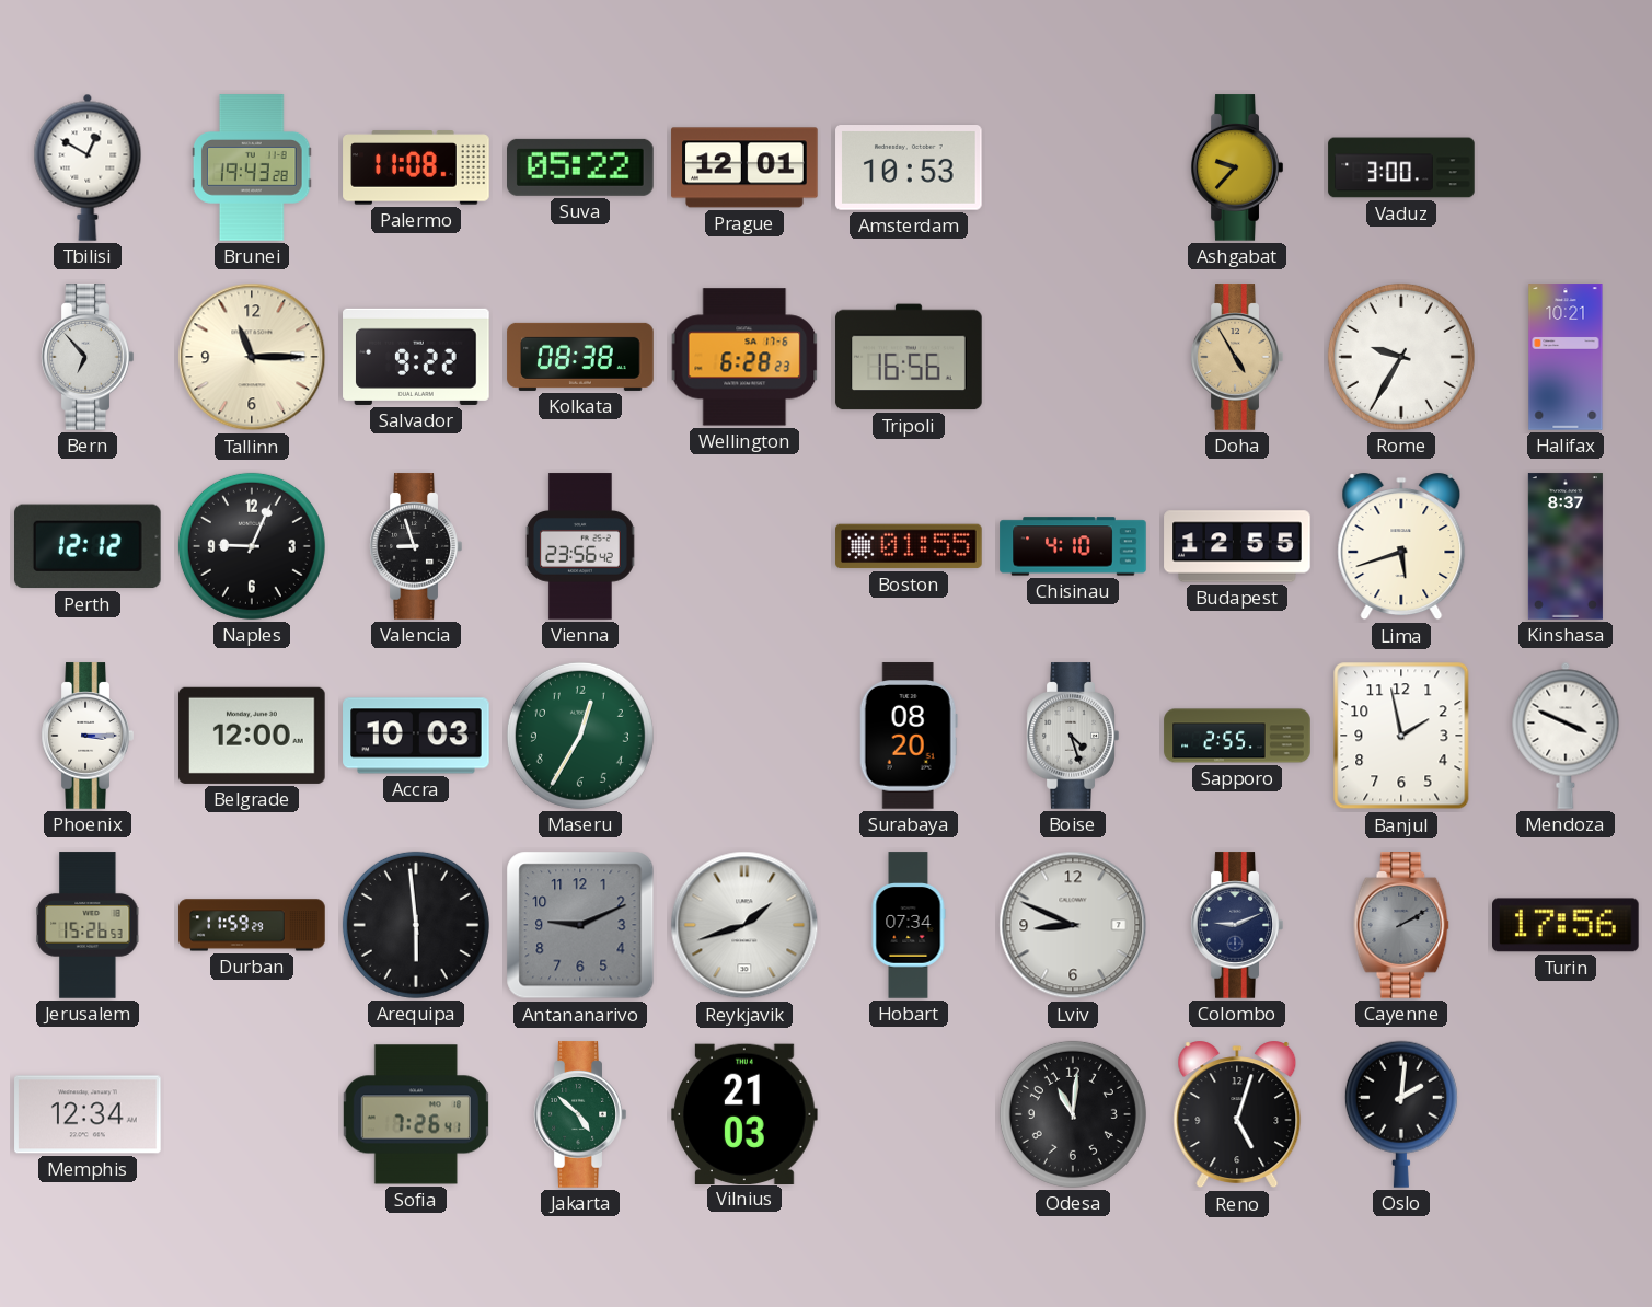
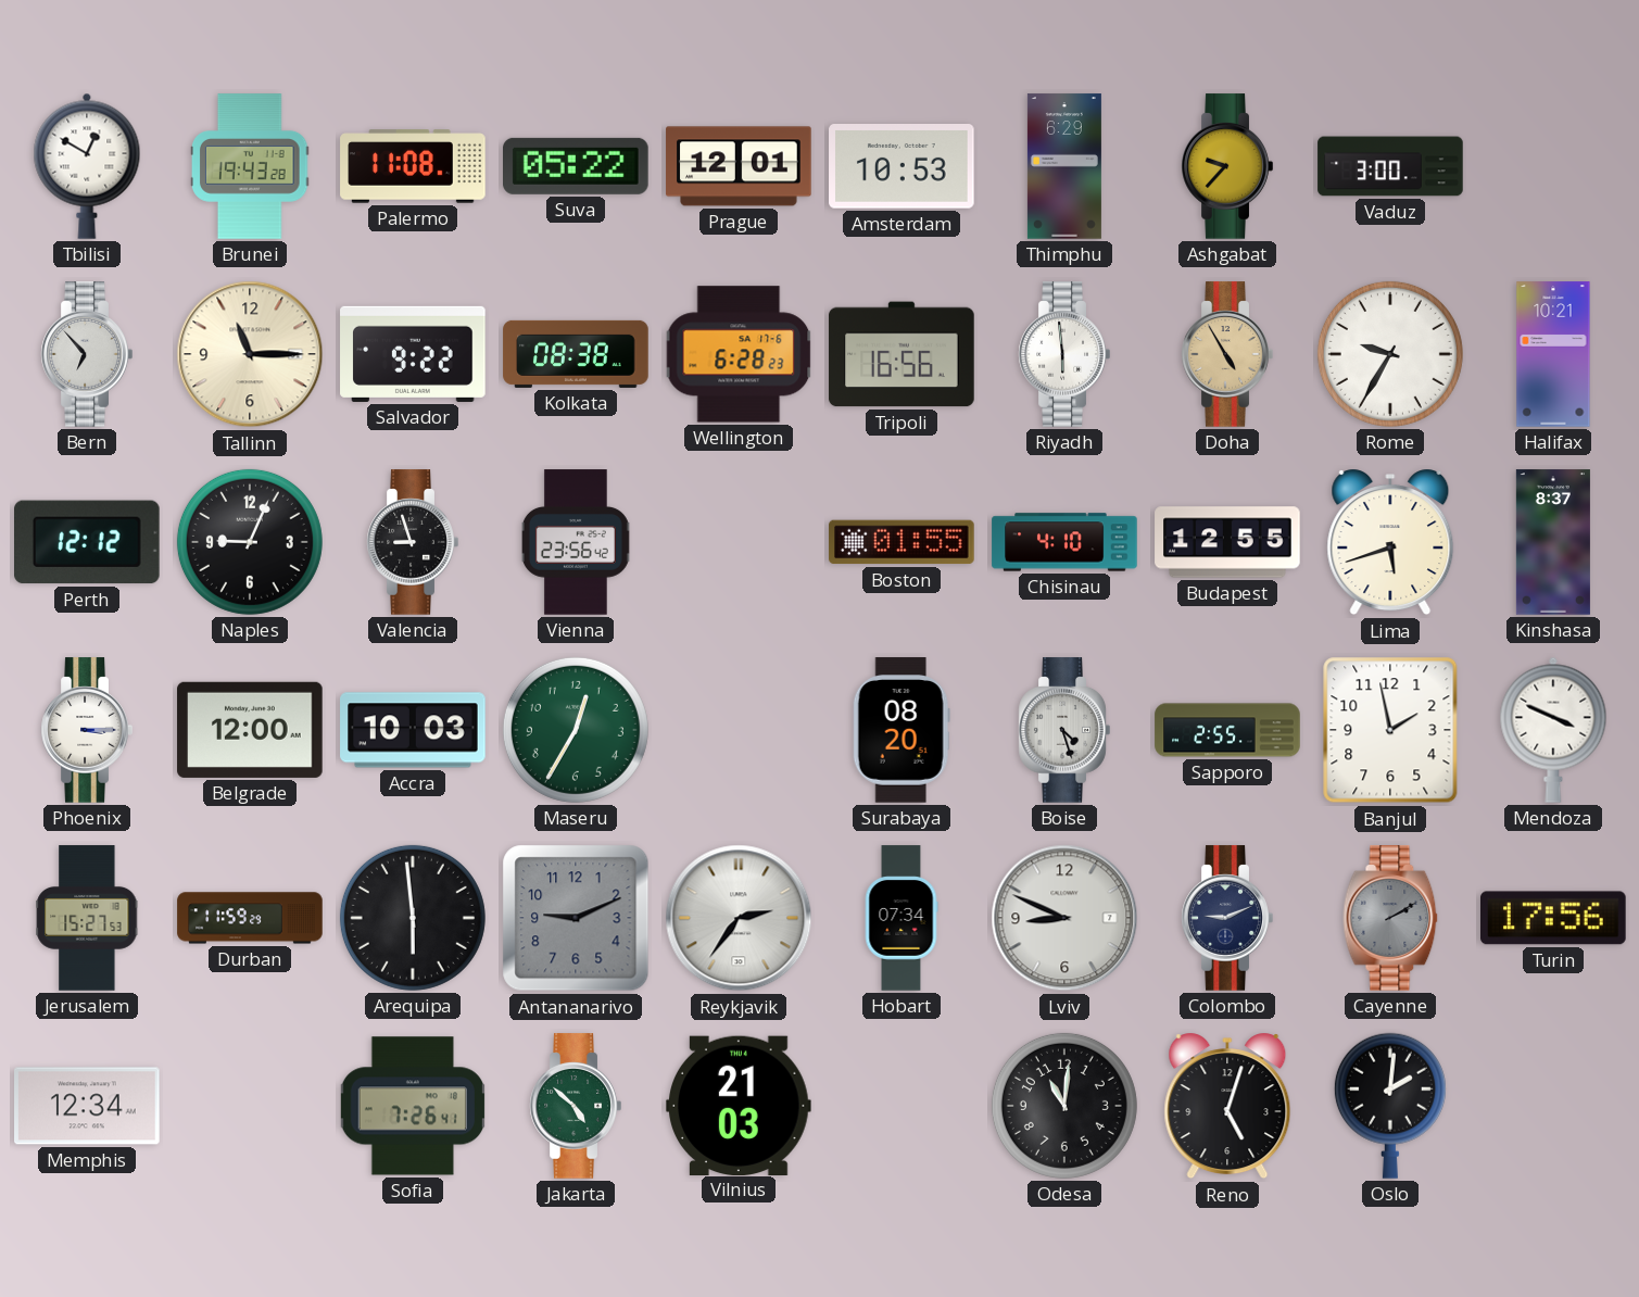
Thimphu: none -> 6:29
Riyadh: none -> 5:59
Jerusalem: 15:26 -> 15:27
Reykjavik: 1:42 -> 2:36
